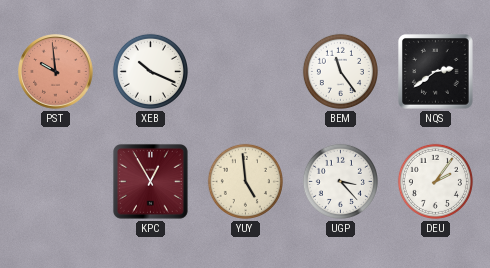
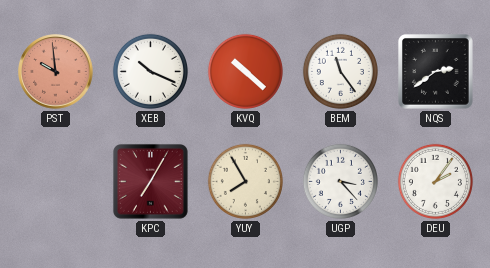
KVQ: none -> 10:22
KPC: 12:55 -> 7:05
YUY: 4:59 -> 7:55
